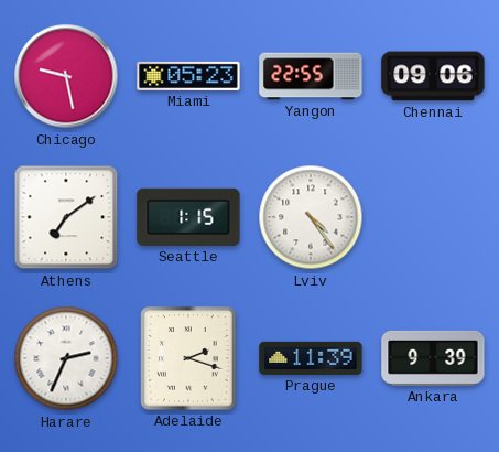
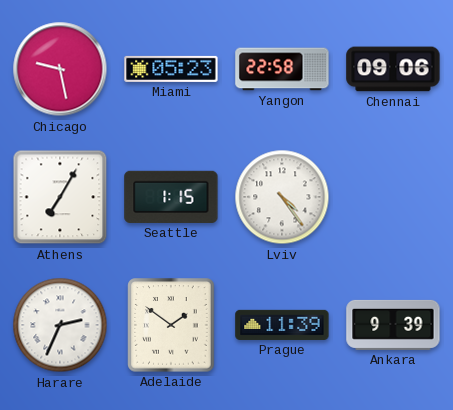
Yangon: 22:55 -> 22:58
Athens: 7:09 -> 7:05
Adelaide: 2:18 -> 1:51
